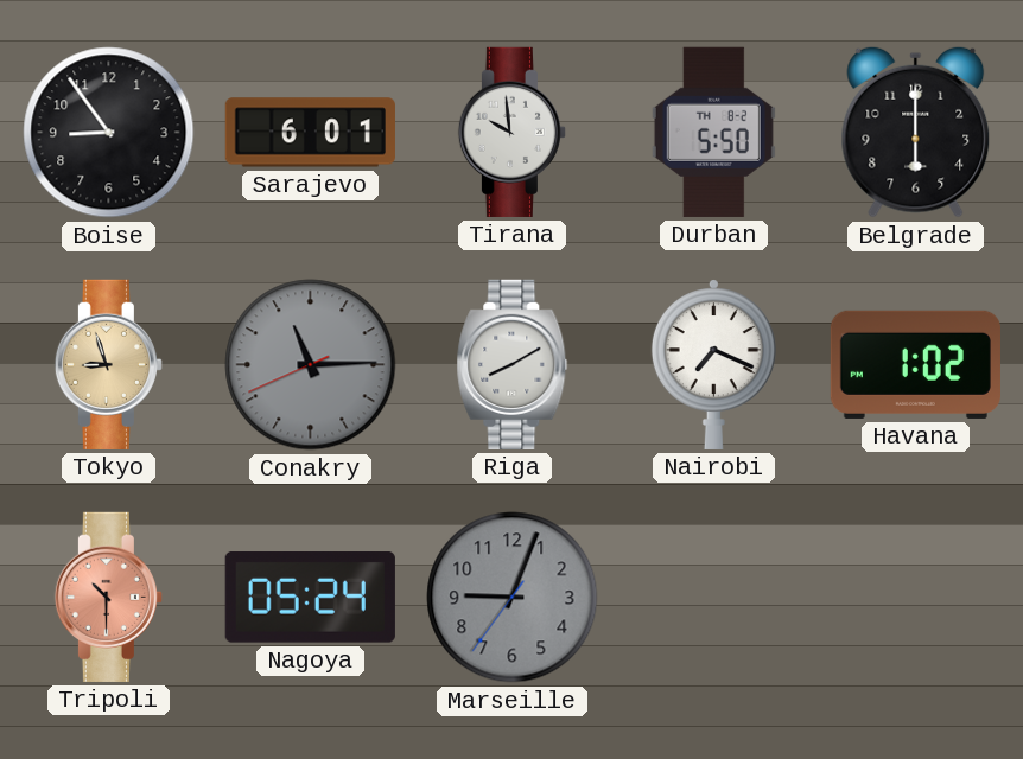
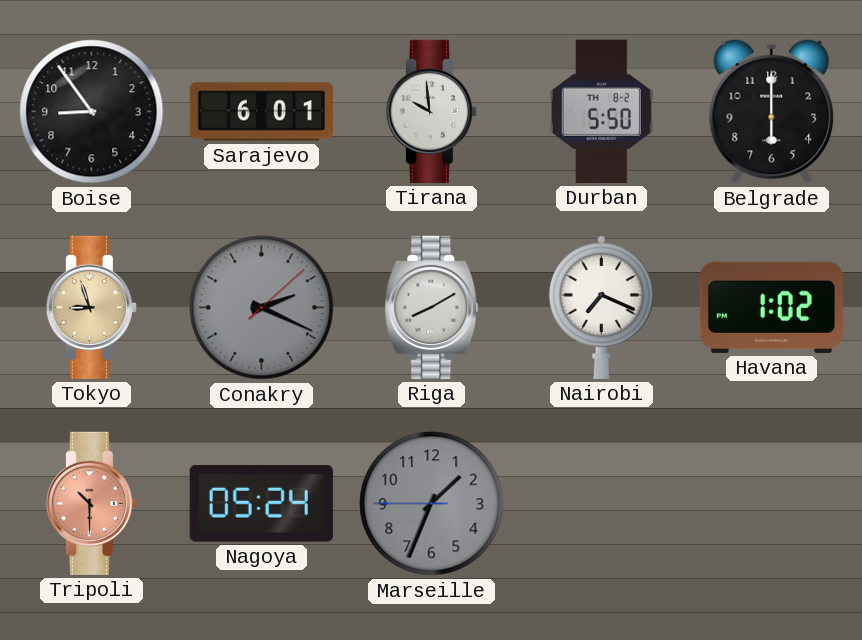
Conakry: 11:14 -> 2:19
Marseille: 9:03 -> 1:33
